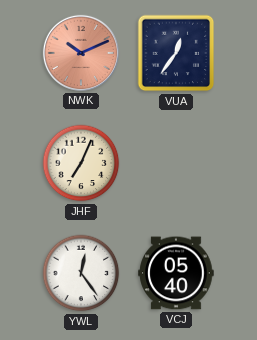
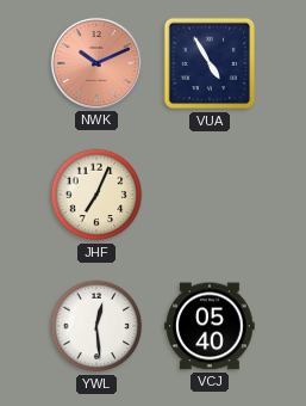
VUA: 12:36 -> 4:55
YWL: 12:24 -> 12:29
